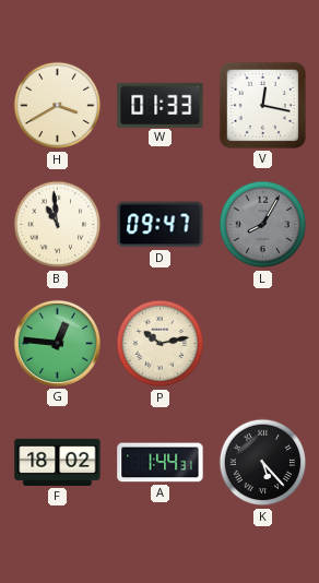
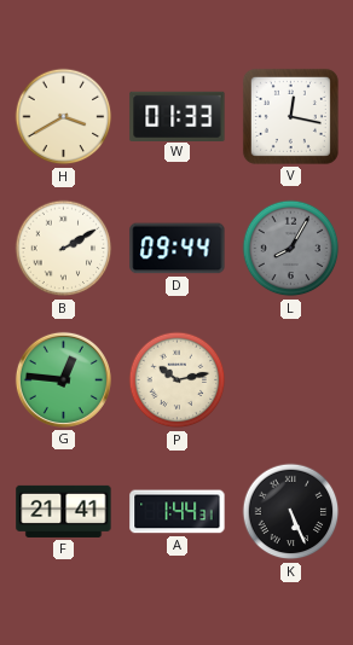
B: 10:59 -> 2:10
D: 09:47 -> 09:44
F: 18:02 -> 21:41
K: 5:23 -> 5:26
